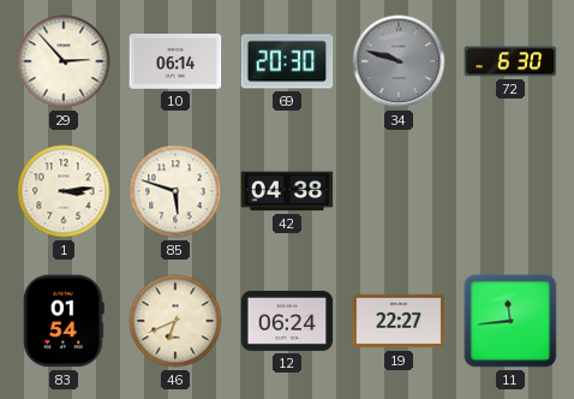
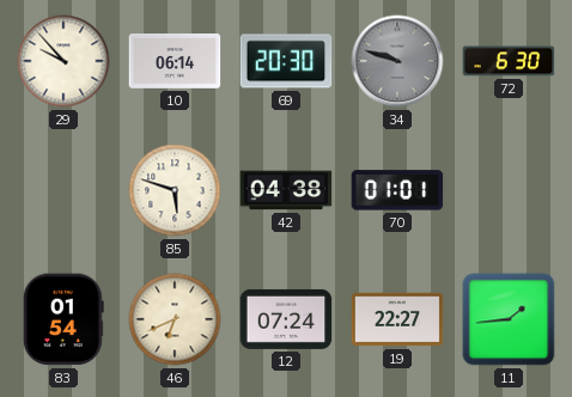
29: 2:53 -> 9:53
1: 3:14 -> none
70: none -> 01:01
12: 06:24 -> 07:24
11: 11:44 -> 1:44
